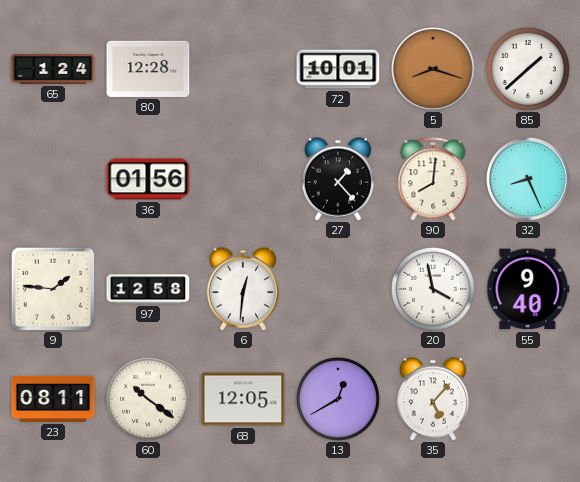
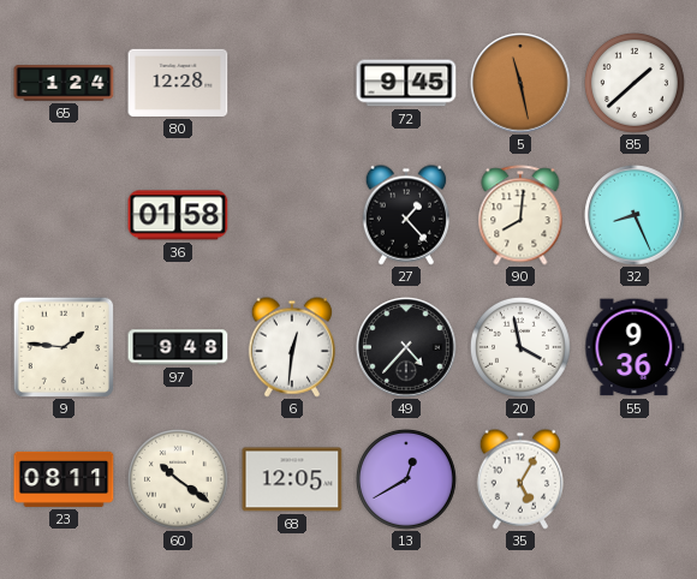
72: 10:01 -> 9:45
5: 8:18 -> 11:28
36: 01:56 -> 01:58
97: 12:58 -> 9:48
49: none -> 4:37
55: 9:40 -> 9:36
35: 5:07 -> 5:05
